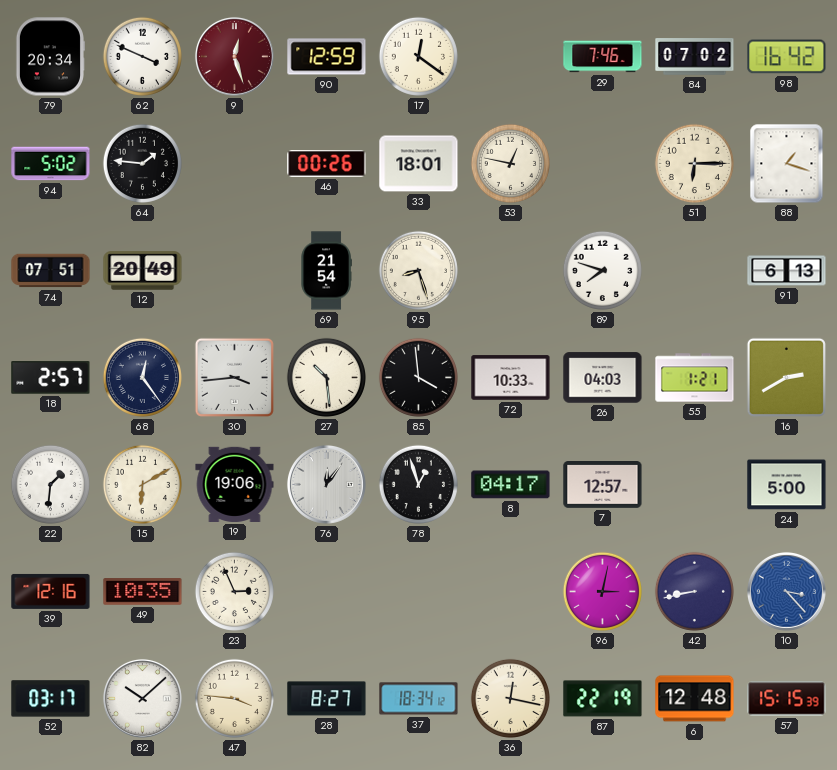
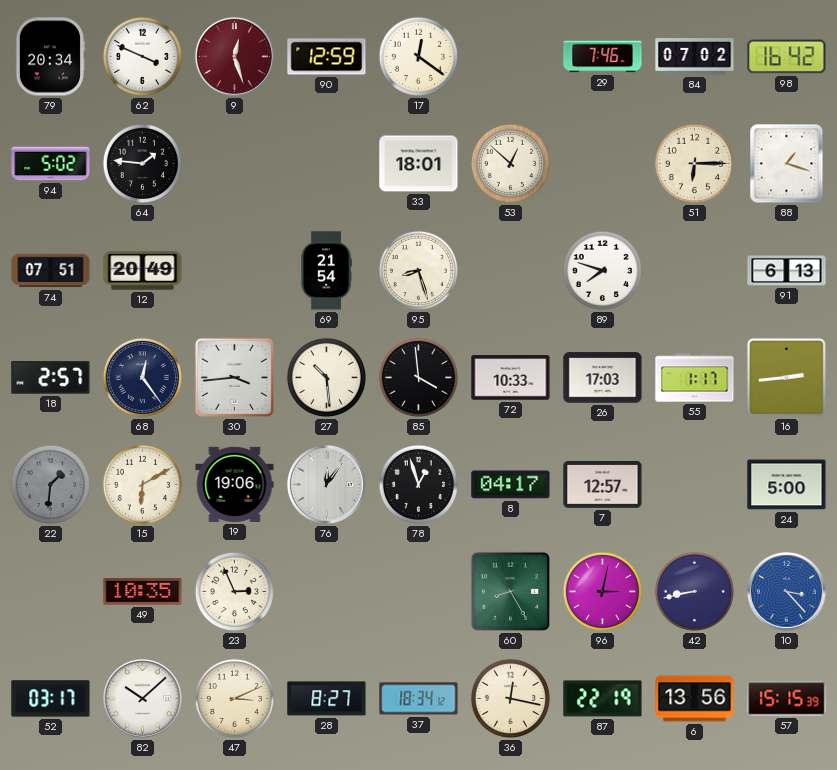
46: 00:26 -> none
53: 12:47 -> 12:52
26: 04:03 -> 17:03
55: 1:21 -> 1:17
16: 2:40 -> 2:44
22 dial: white -> grey
39: 12:16 -> none
60: none -> 8:25
47: 3:46 -> 3:11
6: 12:48 -> 13:56
